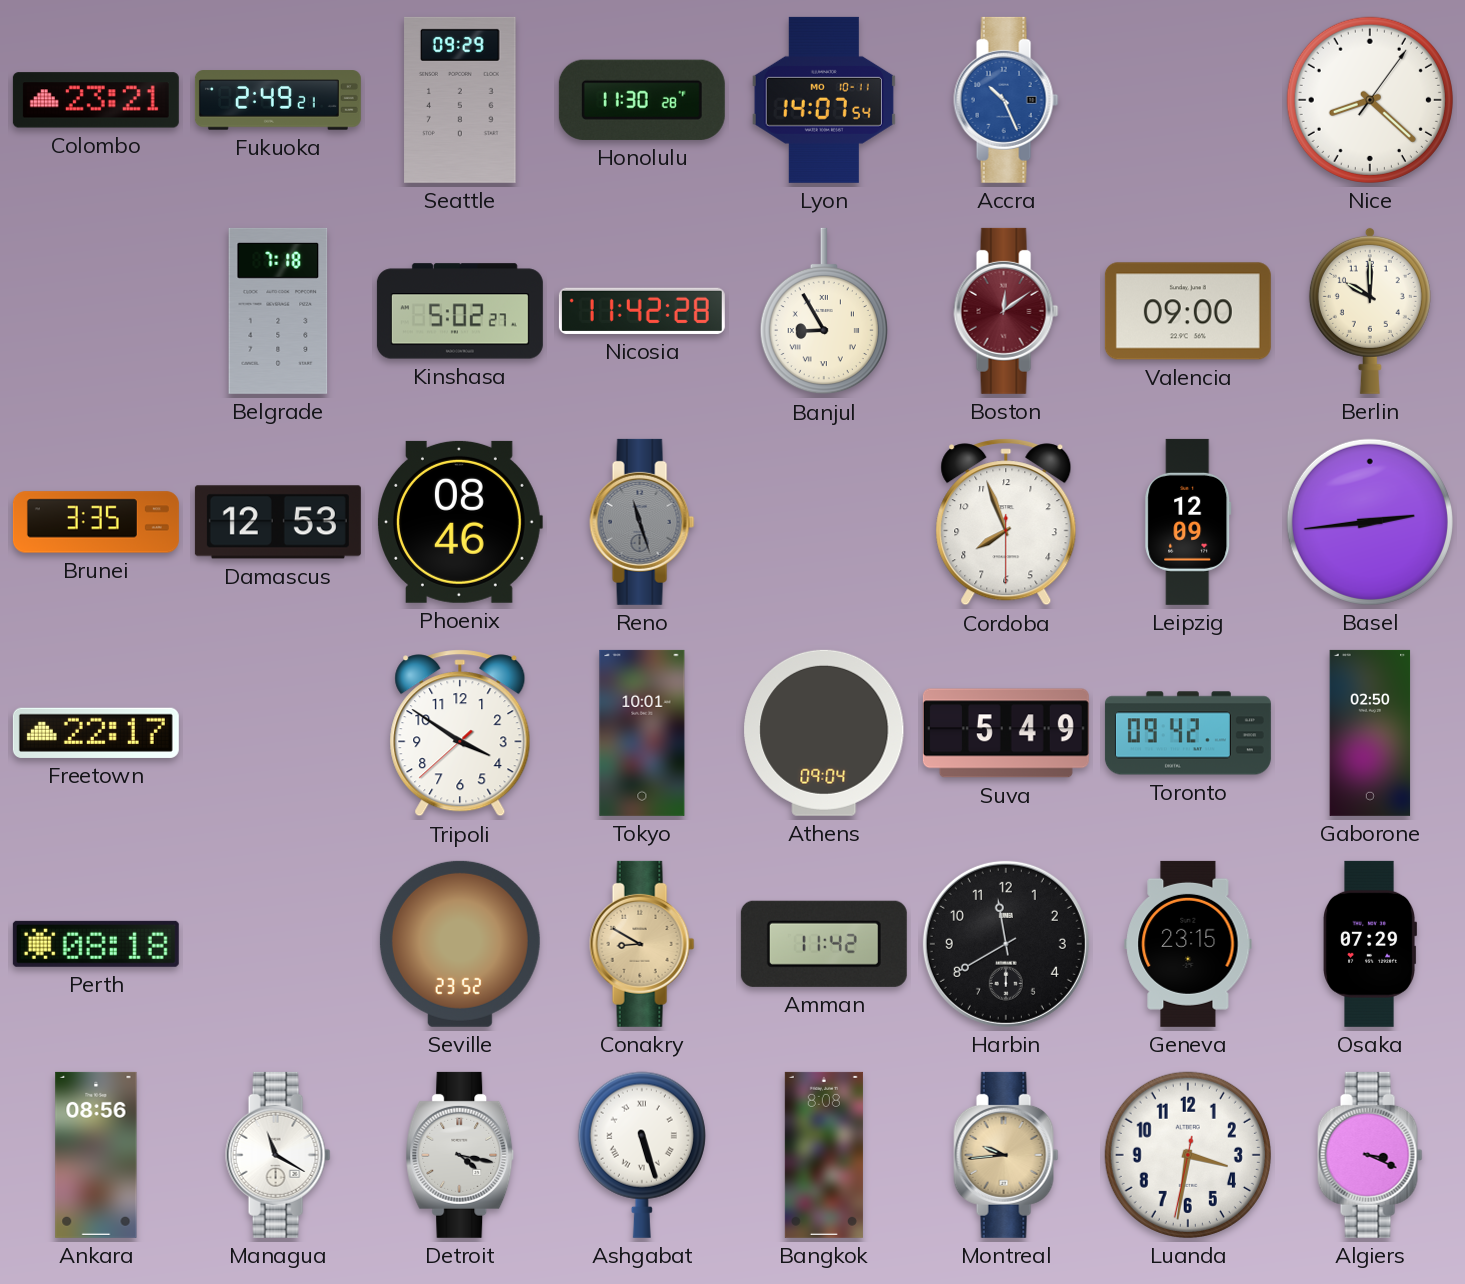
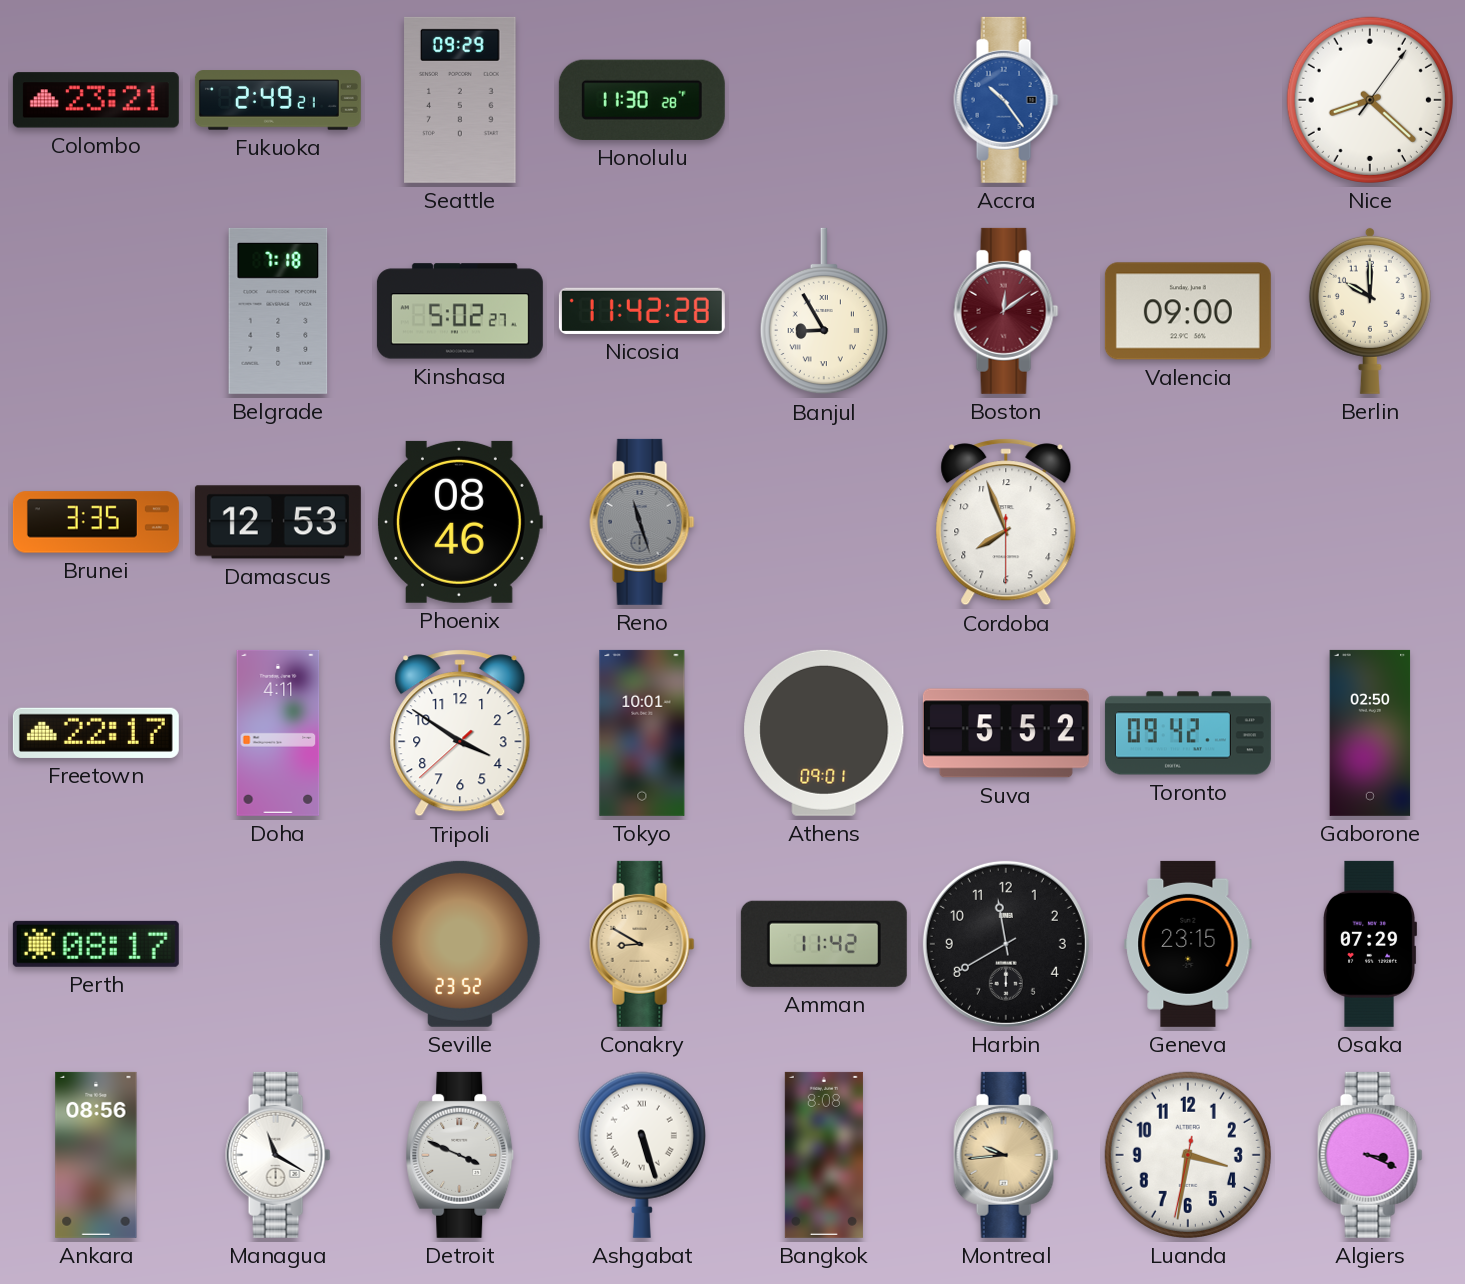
Lyon: 14:07 -> none
Accra: 10:26 -> 10:24
Leipzig: 12:09 -> none
Basel: 2:44 -> none
Doha: none -> 4:11
Athens: 09:04 -> 09:01
Suva: 5:49 -> 5:52
Perth: 08:18 -> 08:17
Detroit: 4:17 -> 3:49
